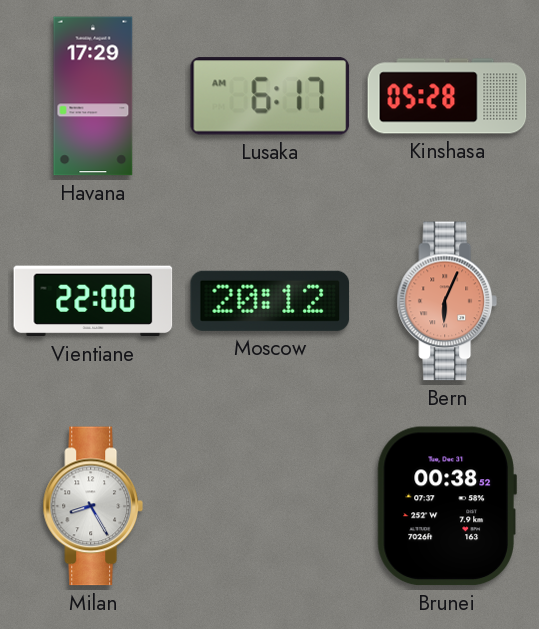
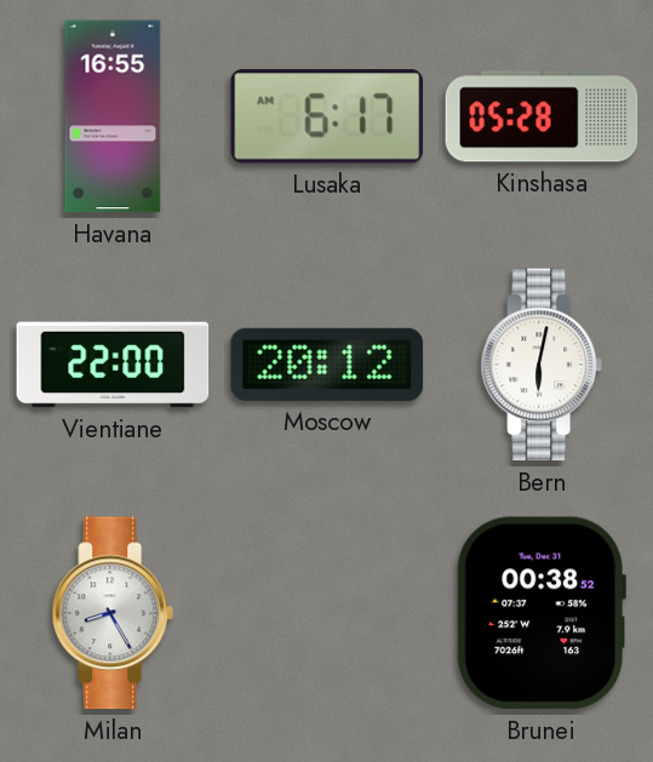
Havana: 17:29 -> 16:55
Bern: 6:04 -> 6:02
Bern dial: salmon -> white
